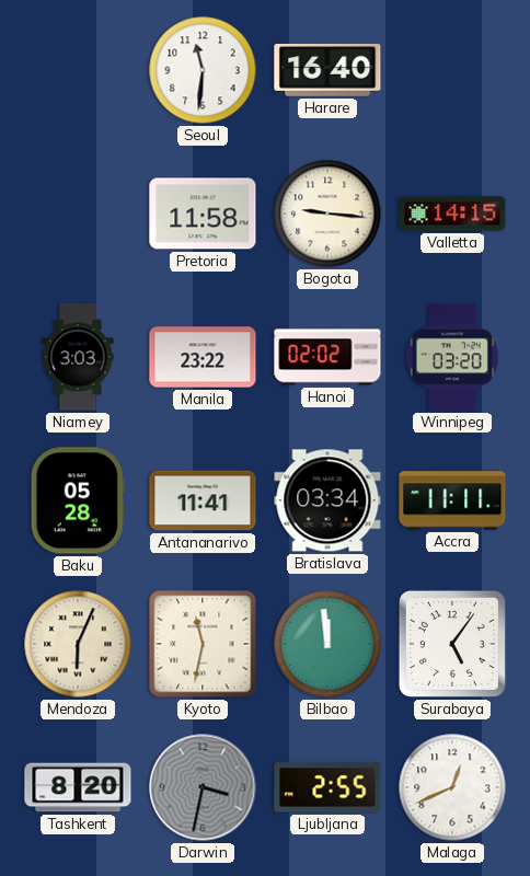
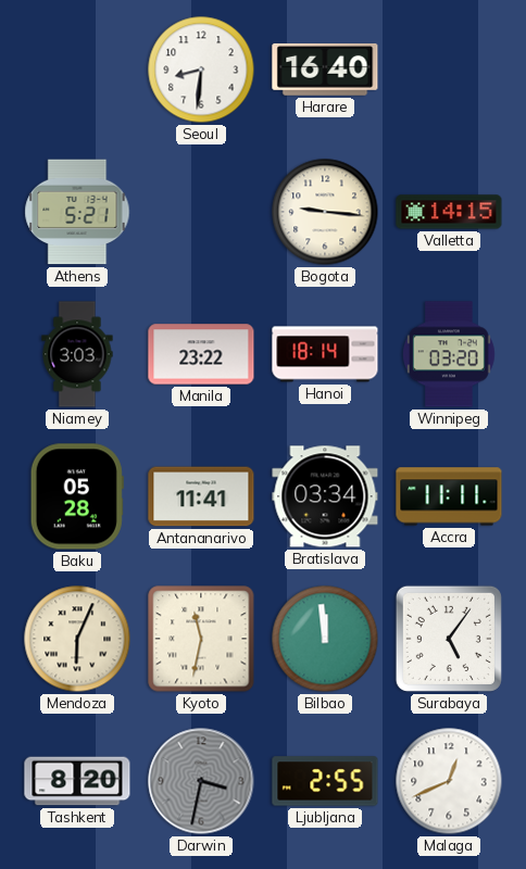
Seoul: 11:31 -> 8:31
Athens: none -> 5:21
Pretoria: 11:58 -> none
Hanoi: 02:02 -> 18:14
